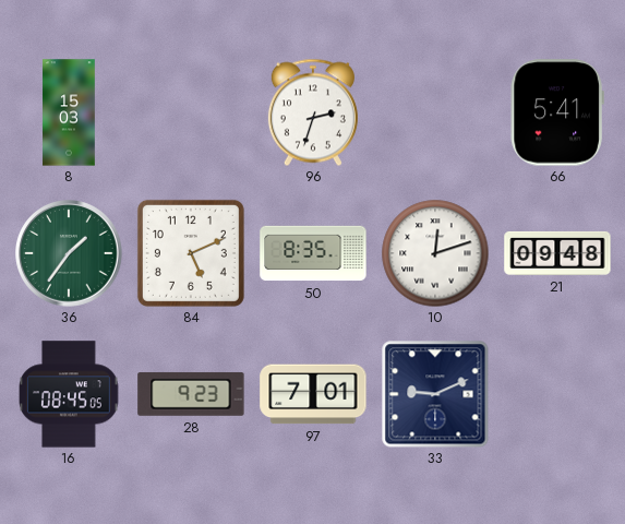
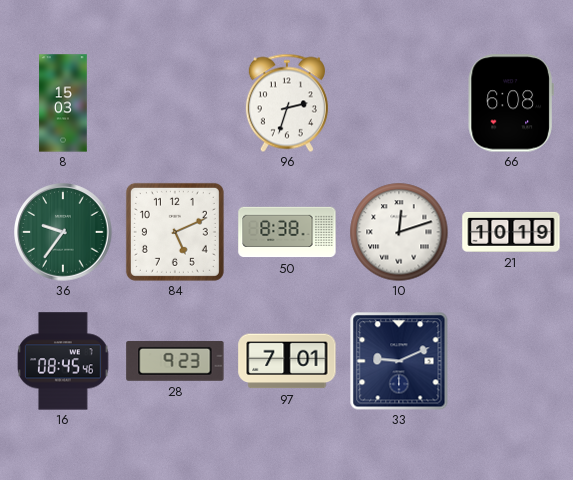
66: 5:41 -> 6:08
36: 1:36 -> 9:36
50: 8:35 -> 8:38
21: 09:48 -> 10:19
16: 08:45:05 -> 08:45:46
